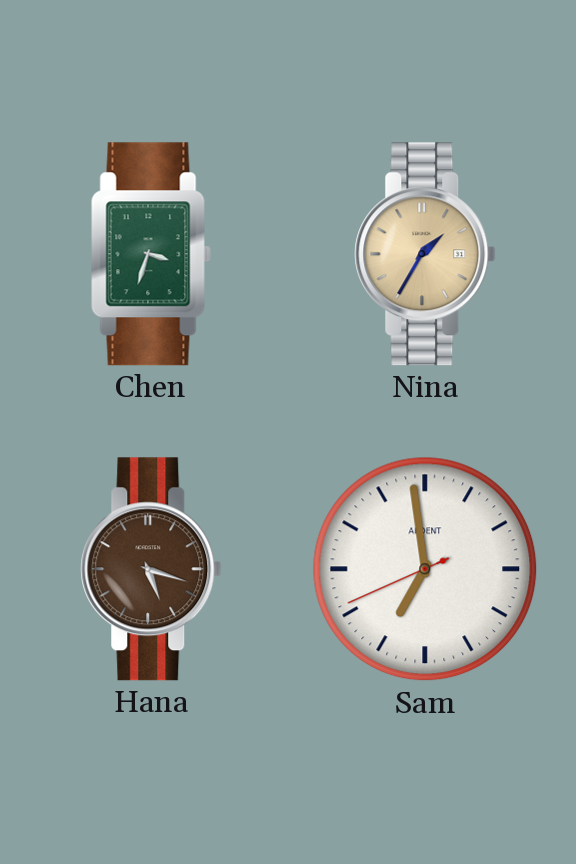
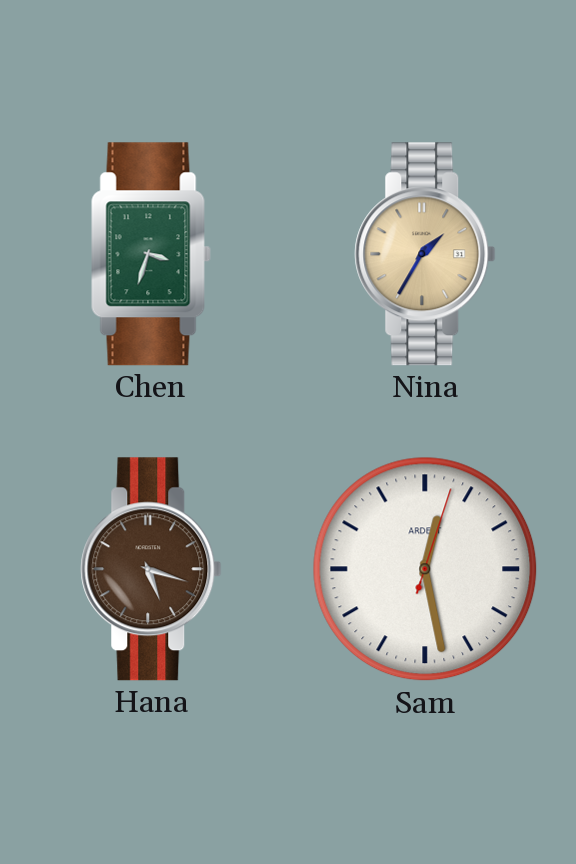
Sam: 6:58 -> 12:28
